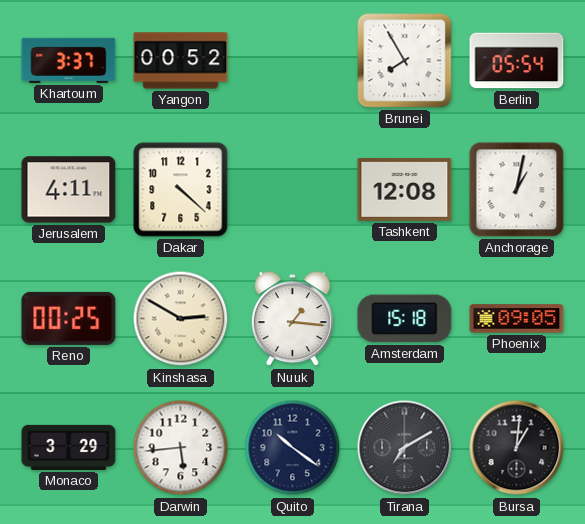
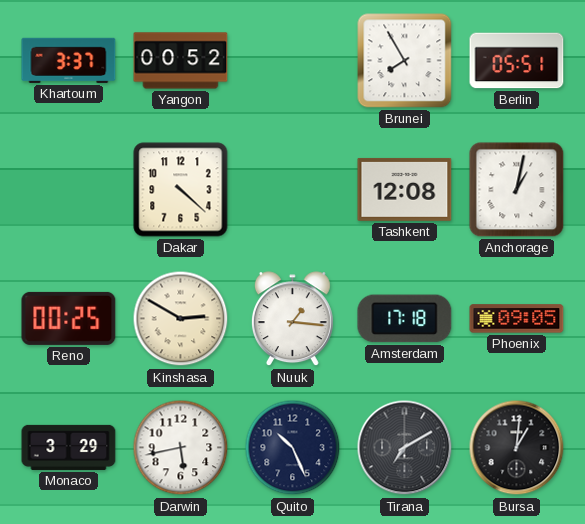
Berlin: 05:54 -> 05:51
Jerusalem: 4:11 -> none
Amsterdam: 15:18 -> 17:18
Darwin: 5:44 -> 5:43
Quito: 10:21 -> 10:26
